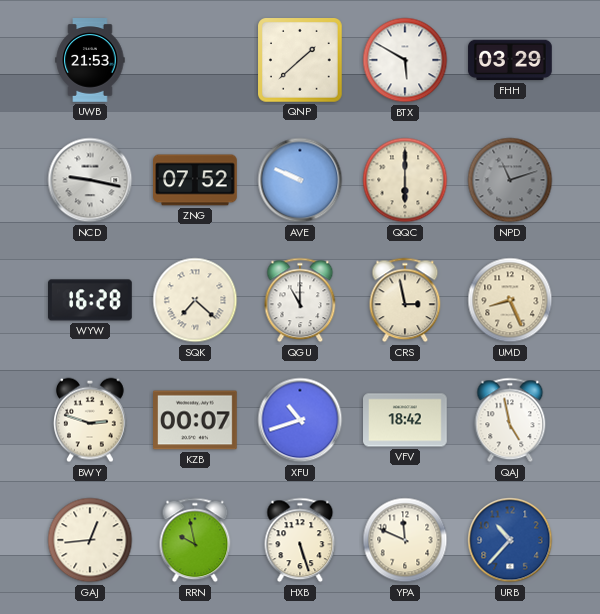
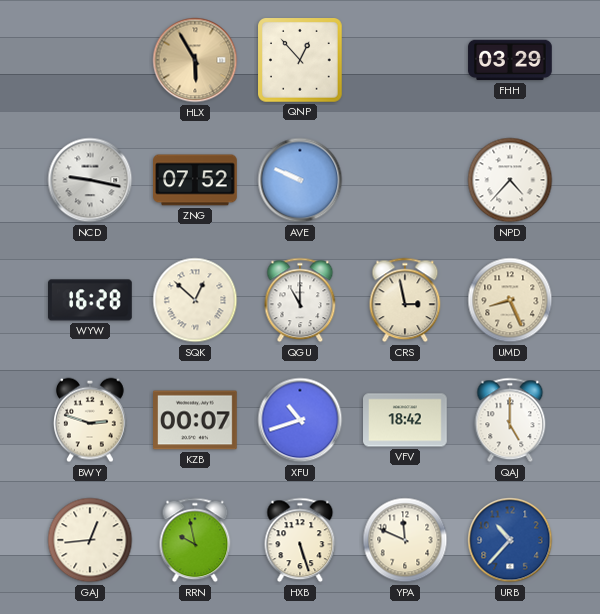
UWB: 21:53 -> none
HLX: none -> 5:55
QNP: 1:38 -> 12:53
BTX: 5:50 -> none
QQC: 6:00 -> none
NPD: 11:12 -> 4:37
NPD dial: grey -> white
SQK: 7:22 -> 12:52
QAJ: 4:58 -> 5:00
